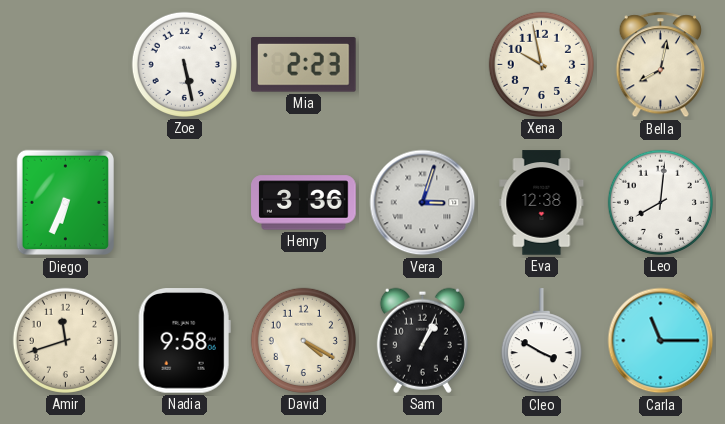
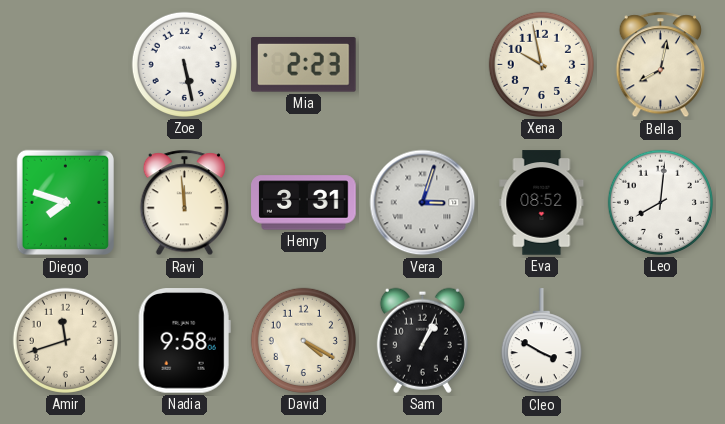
Diego: 6:34 -> 7:48
Ravi: none -> 11:59
Henry: 3:36 -> 3:31
Eva: 12:38 -> 08:52
Carla: 11:15 -> none
